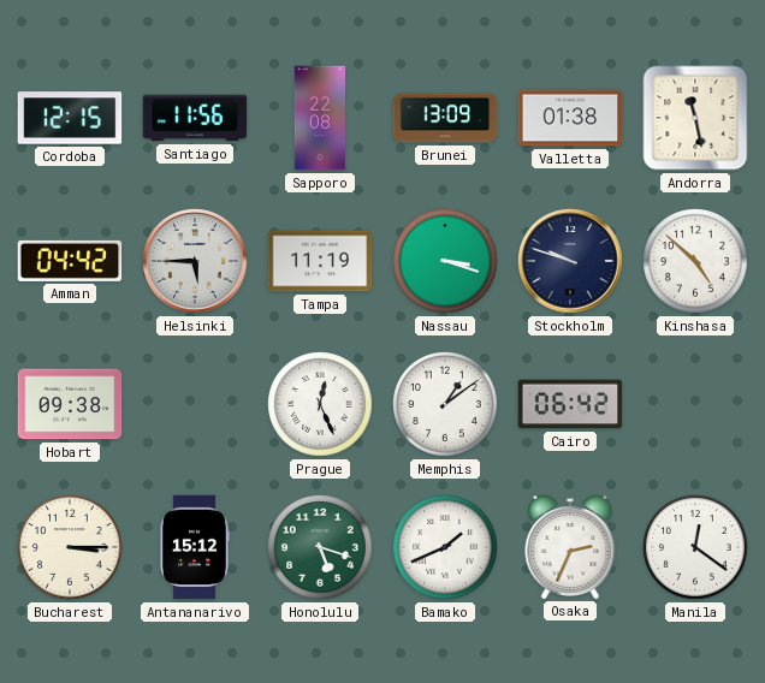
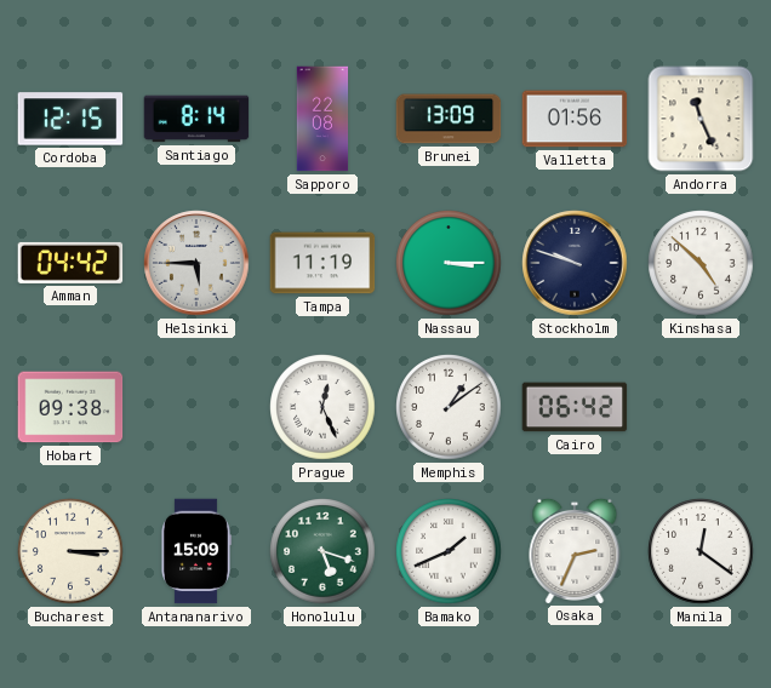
Santiago: 11:56 -> 8:14
Valletta: 01:38 -> 01:56
Andorra: 11:28 -> 11:26
Nassau: 3:18 -> 3:15
Antananarivo: 15:12 -> 15:09
